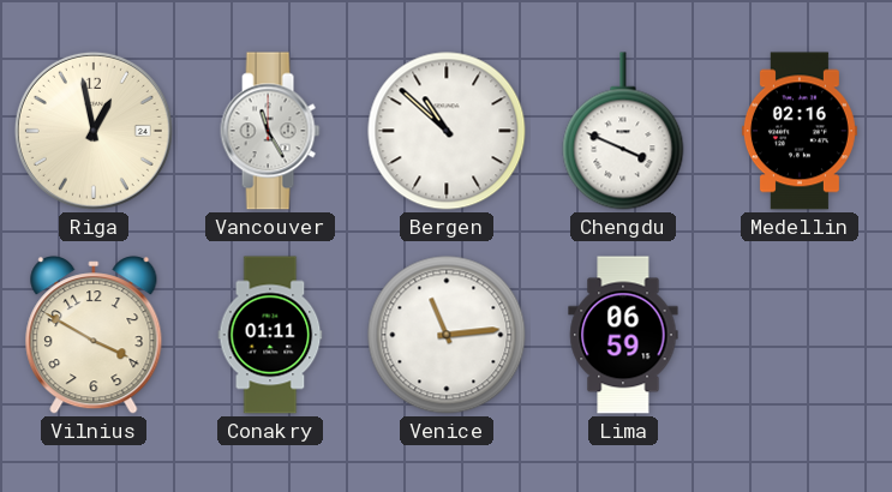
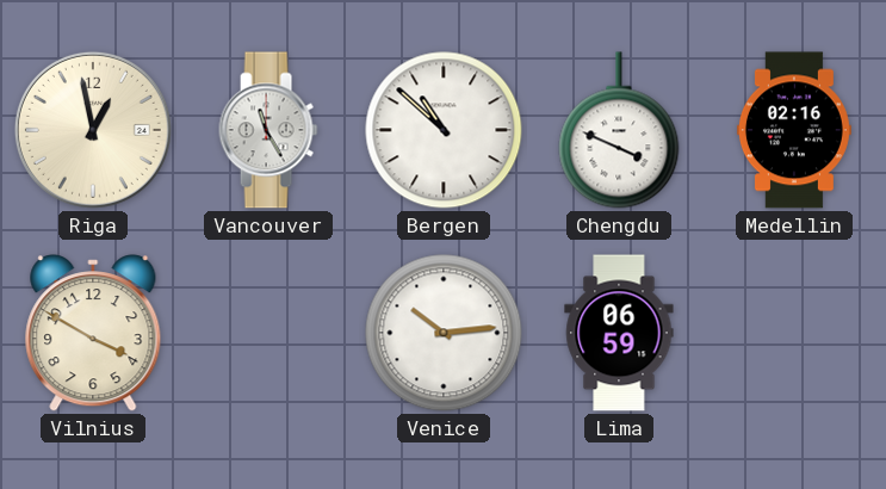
Conakry: 01:11 -> none
Venice: 11:14 -> 10:14
